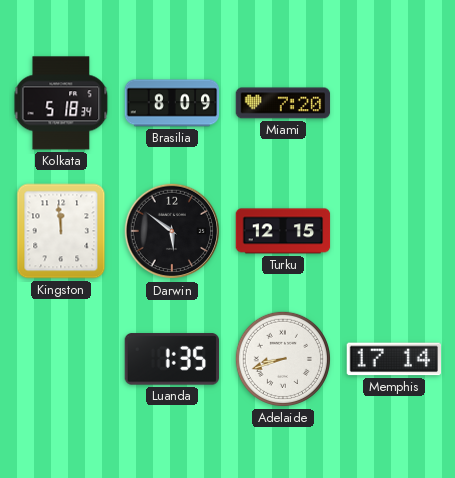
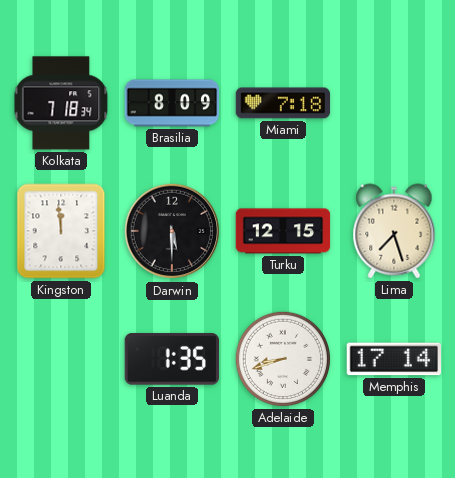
Kolkata: 5:18 -> 7:18
Miami: 7:20 -> 7:18
Darwin: 5:51 -> 5:30
Lima: none -> 7:27
